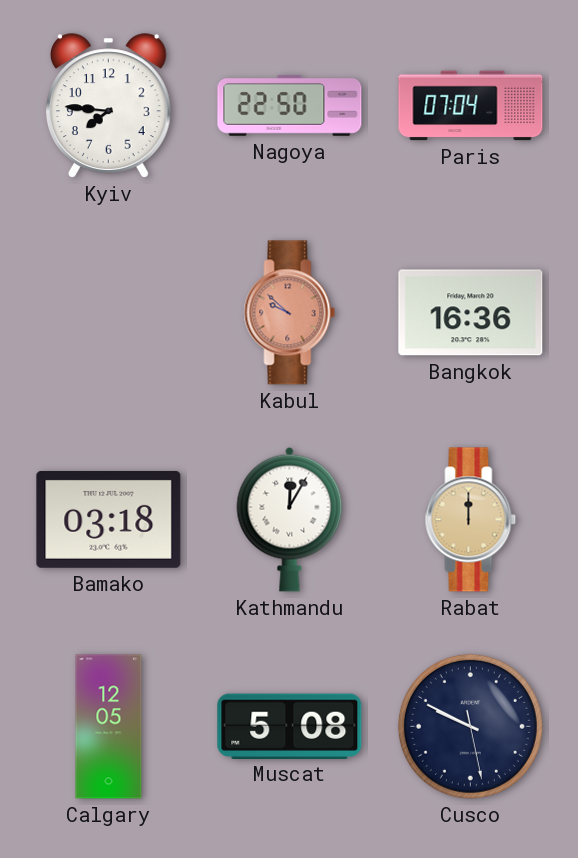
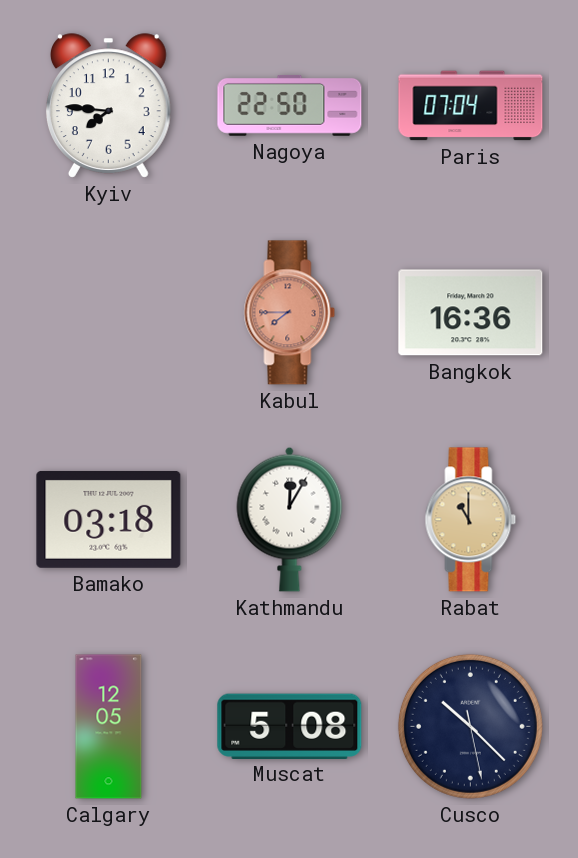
Kabul: 9:52 -> 7:45
Rabat: 12:00 -> 11:00
Cusco: 9:49 -> 10:22
